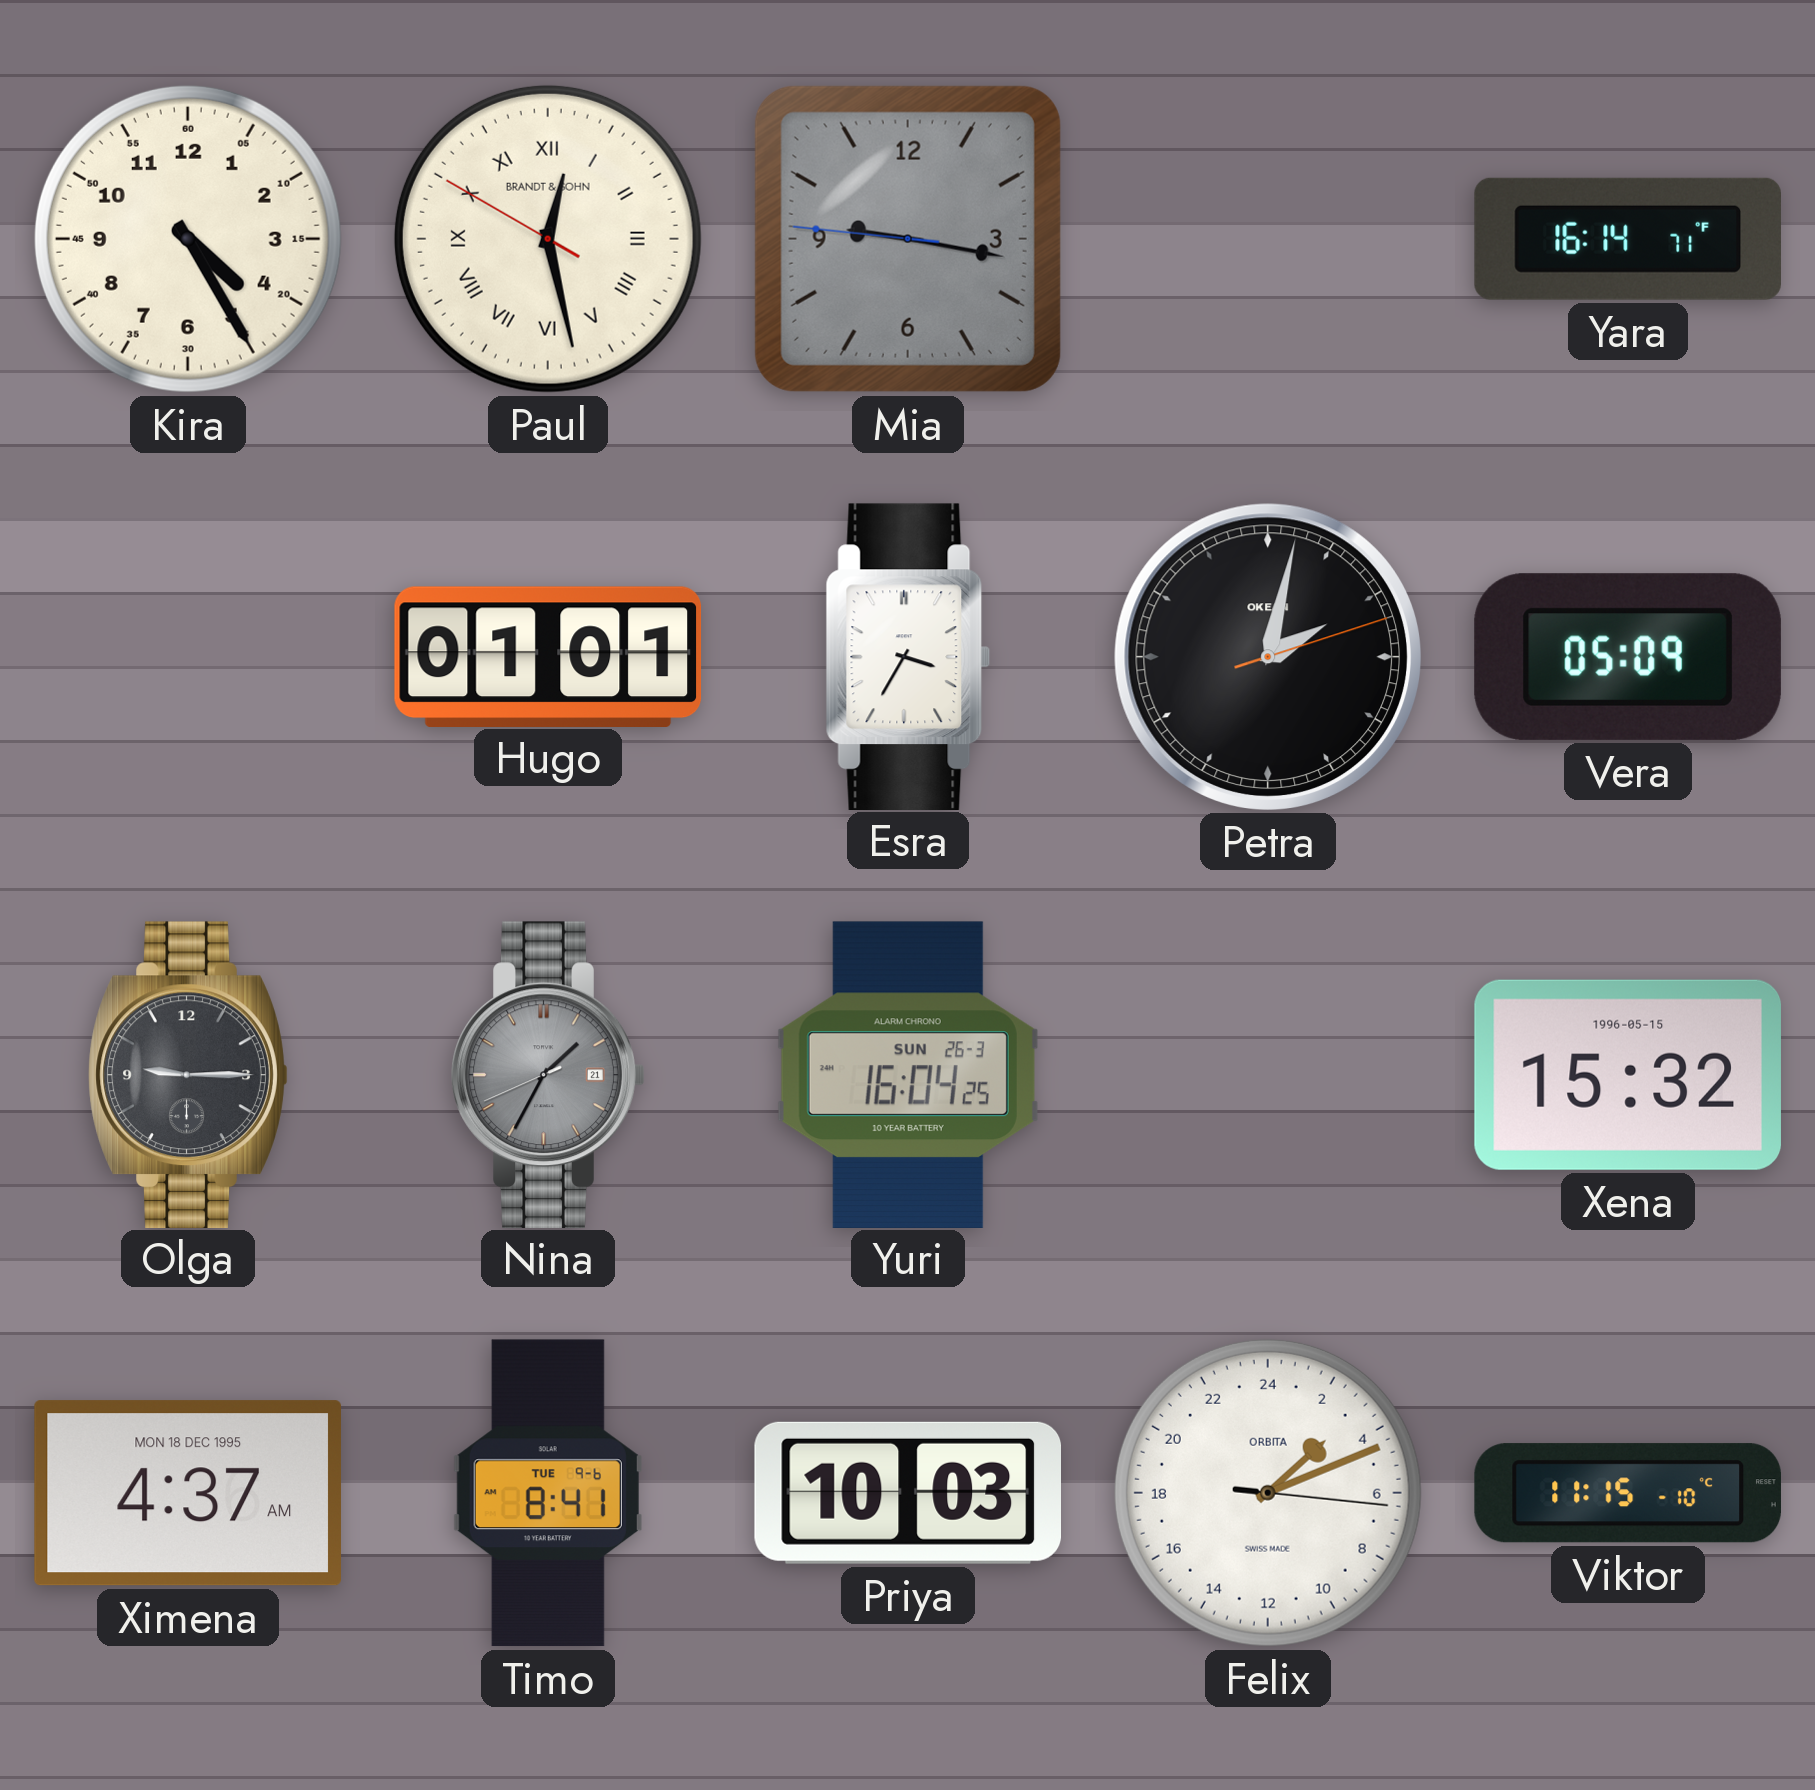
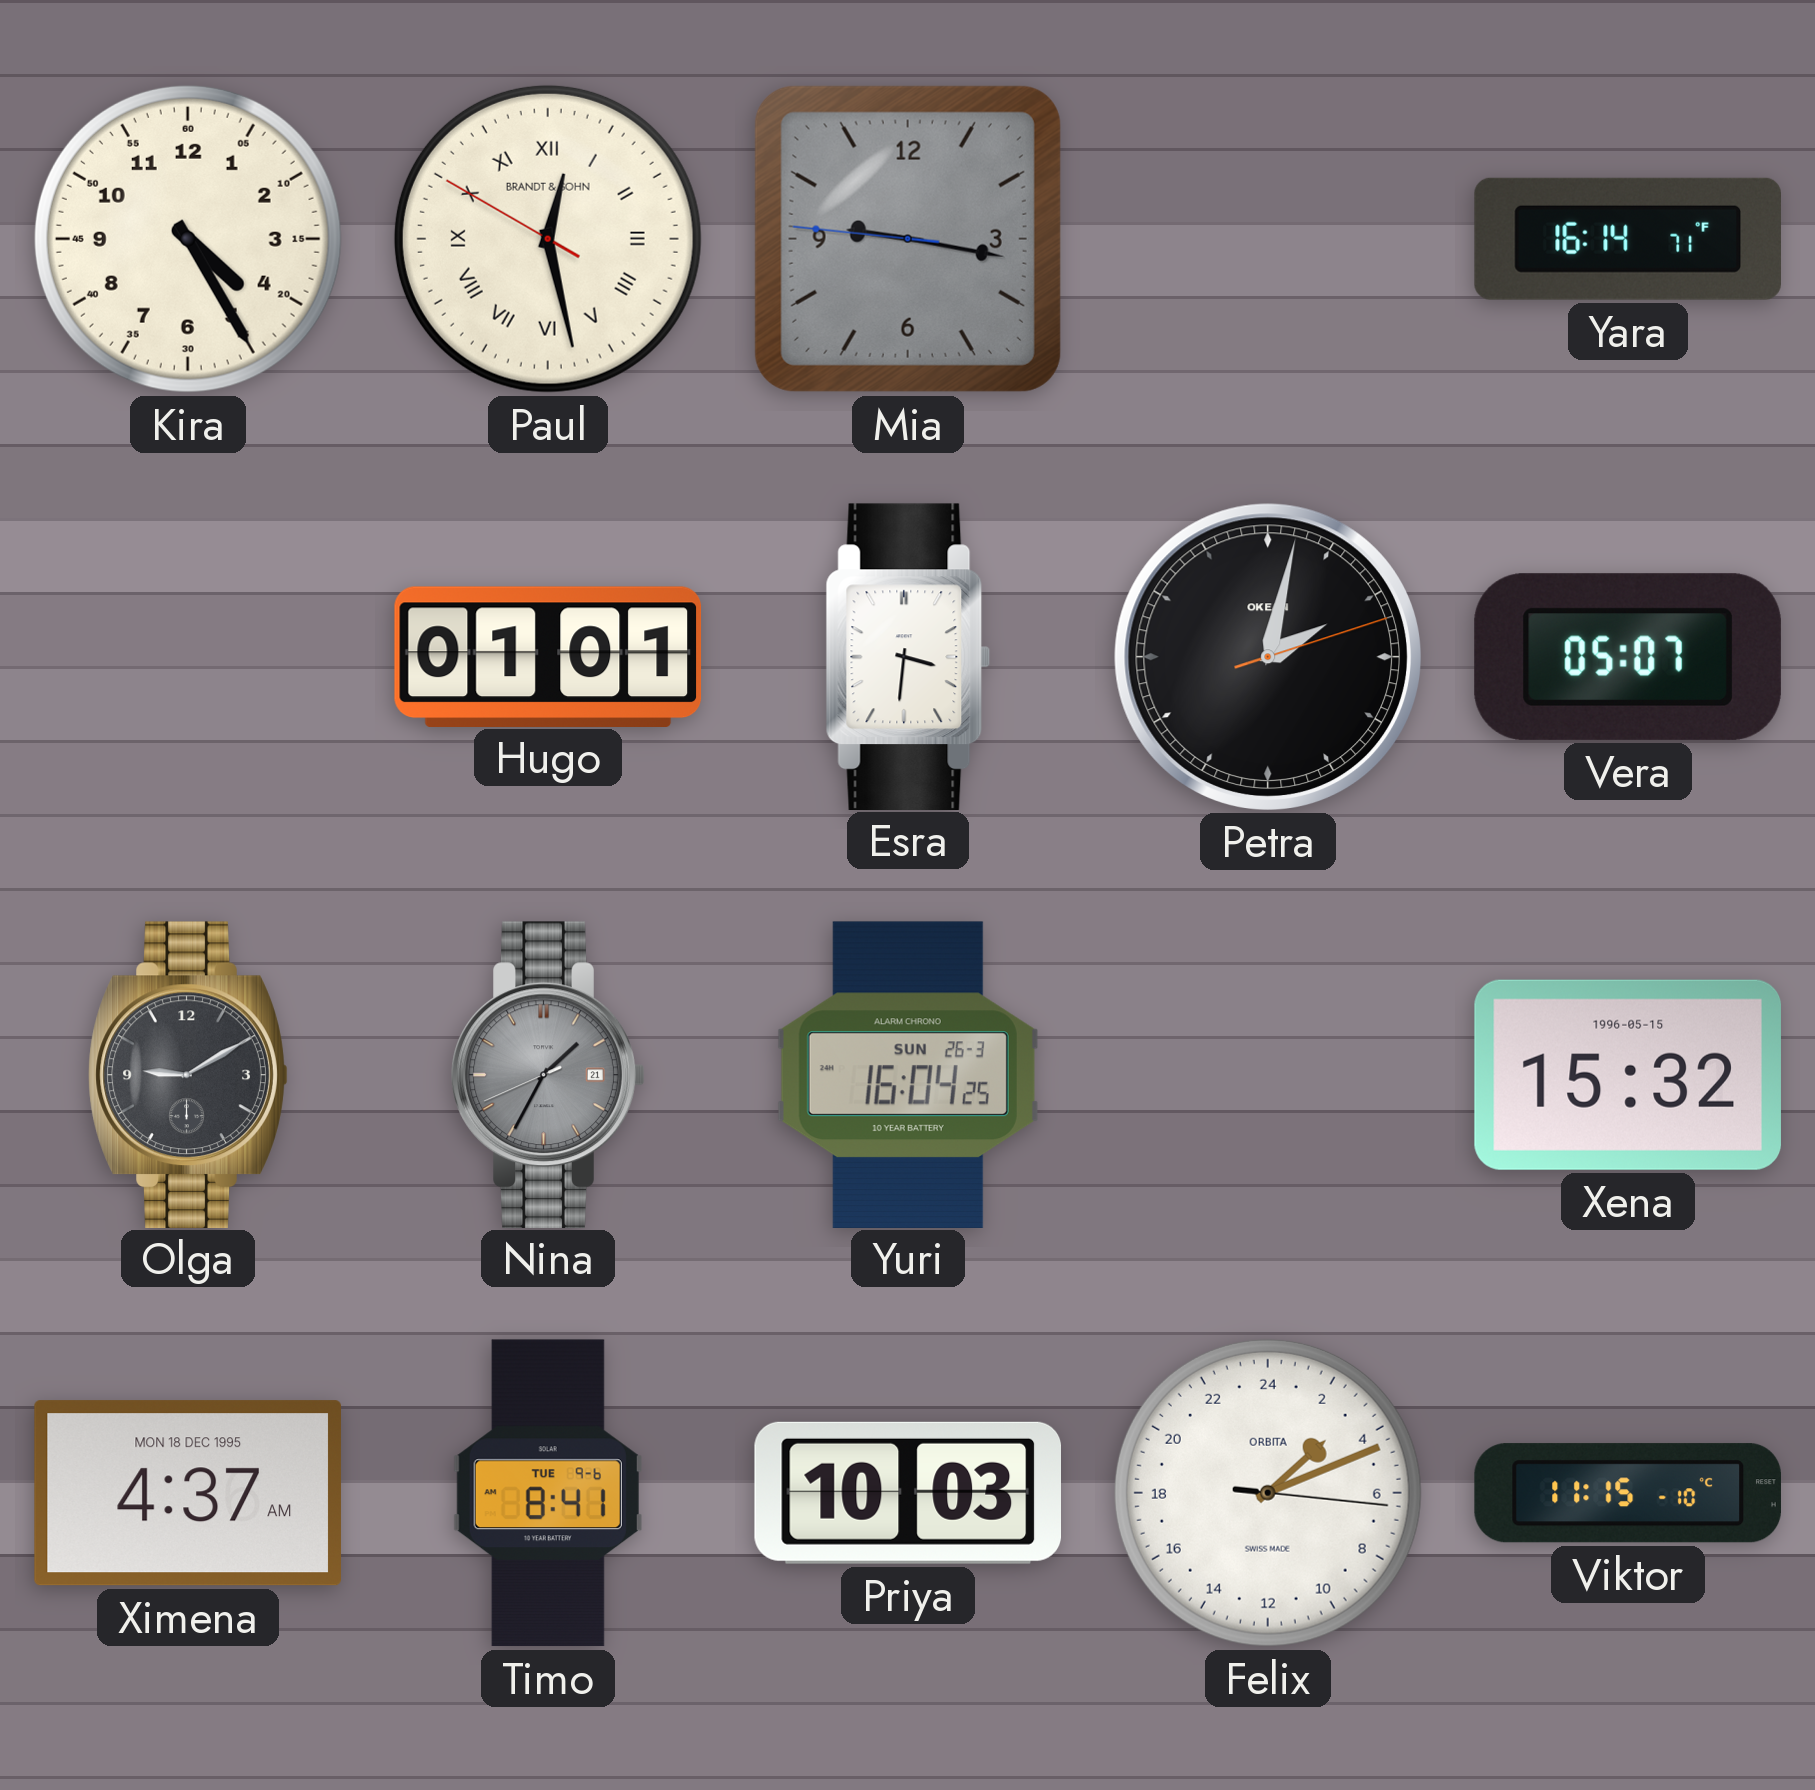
Esra: 3:35 -> 3:31
Vera: 05:09 -> 05:07
Olga: 9:15 -> 9:10
